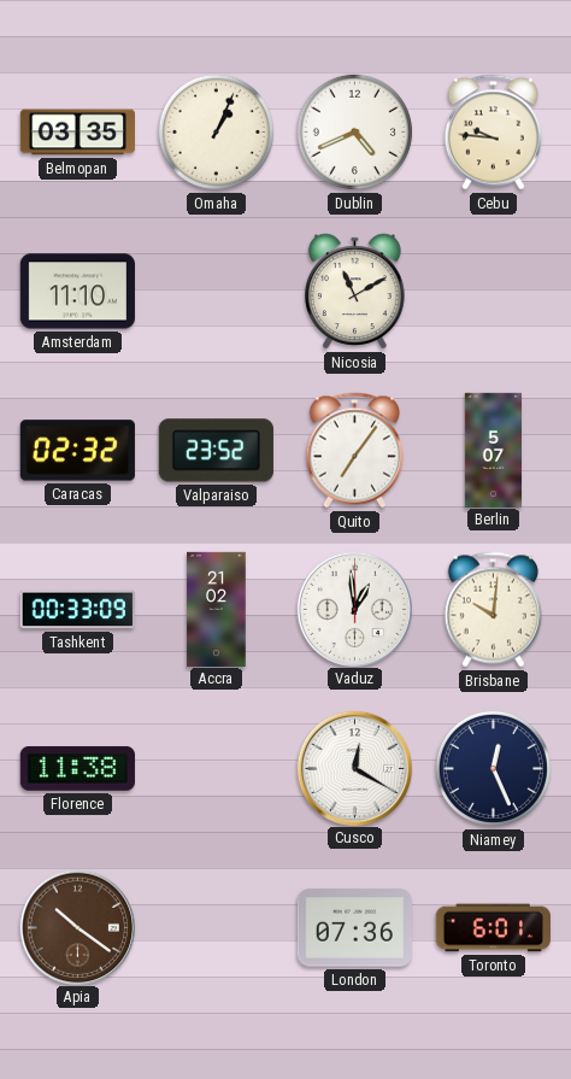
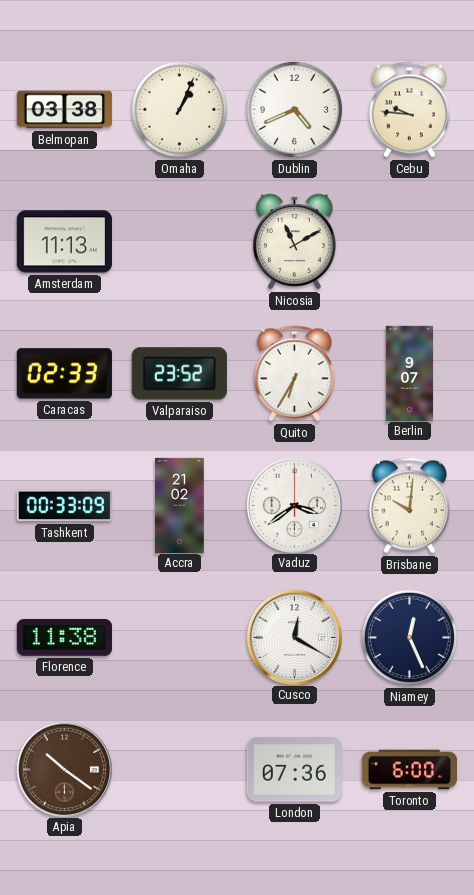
Belmopan: 03:35 -> 03:38
Amsterdam: 11:10 -> 11:13
Caracas: 02:32 -> 02:33
Quito: 7:06 -> 6:35
Berlin: 5:07 -> 9:07
Vaduz: 12:59 -> 3:39
Toronto: 6:01 -> 6:00
